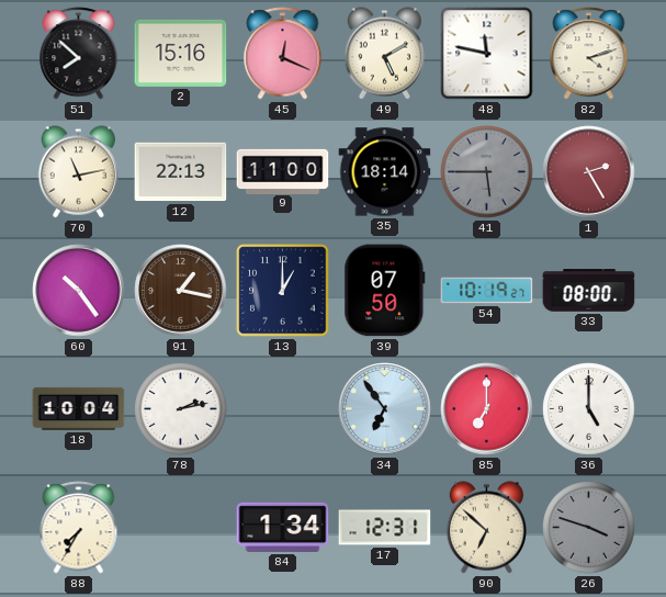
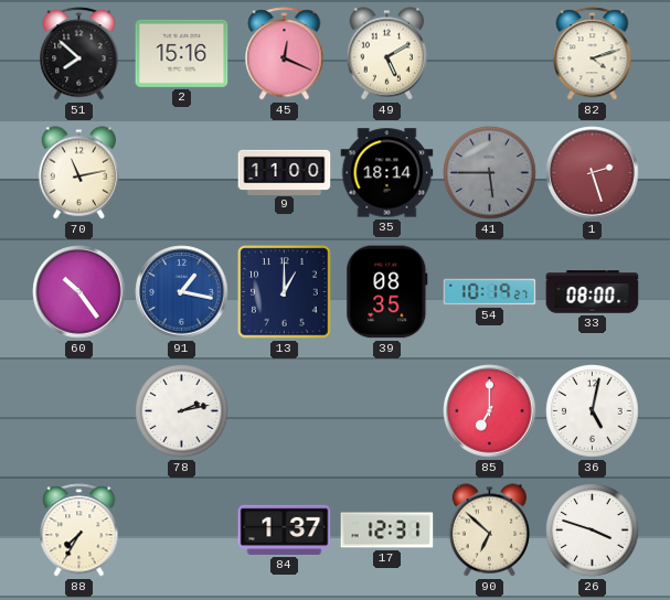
48: 11:47 -> none
12: 22:13 -> none
1: 2:25 -> 2:27
91 dial: brown -> blue
39: 07:50 -> 08:35
18: 10:04 -> none
34: 6:54 -> none
36: 5:00 -> 5:02
84: 1:34 -> 1:37
26 dial: grey -> white
